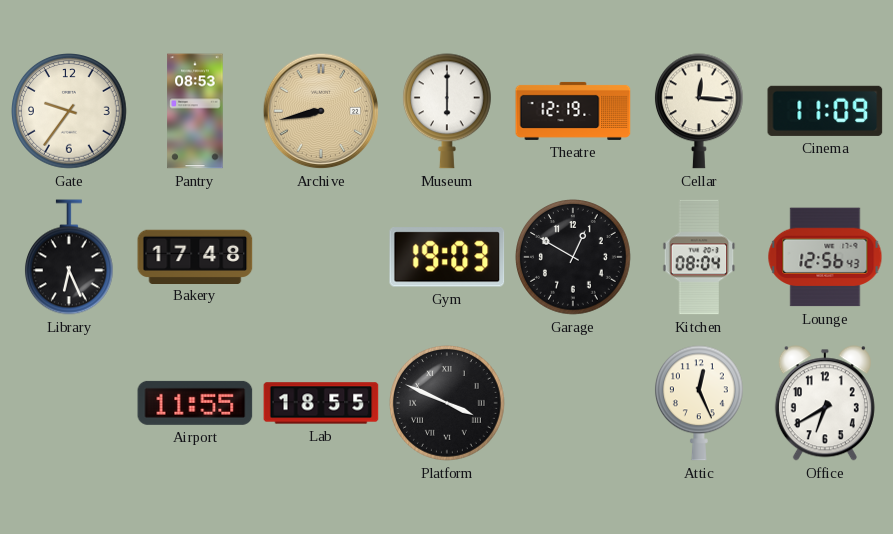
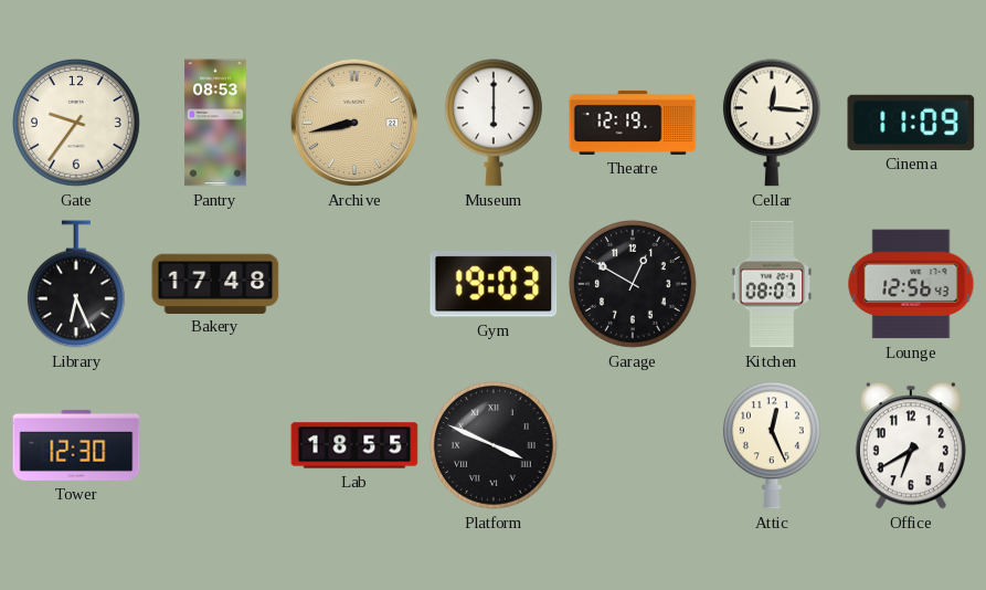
Kitchen: 08:04 -> 08:07
Tower: none -> 12:30
Airport: 11:55 -> none
